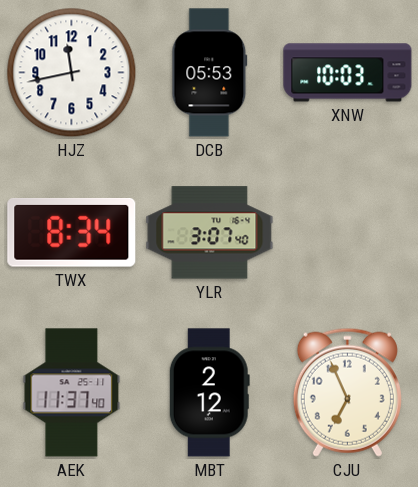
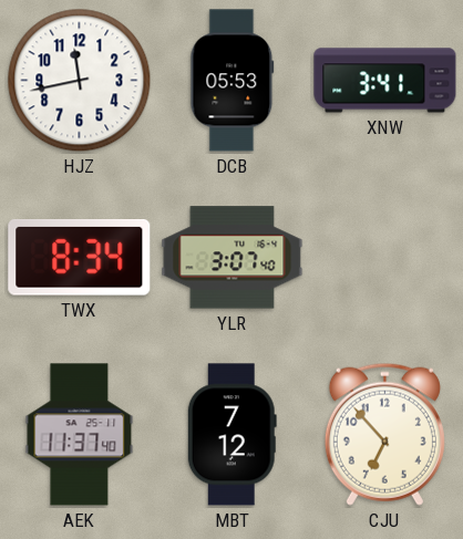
XNW: 10:03 -> 3:41
MBT: 2:12 -> 7:12
CJU: 6:56 -> 6:53
